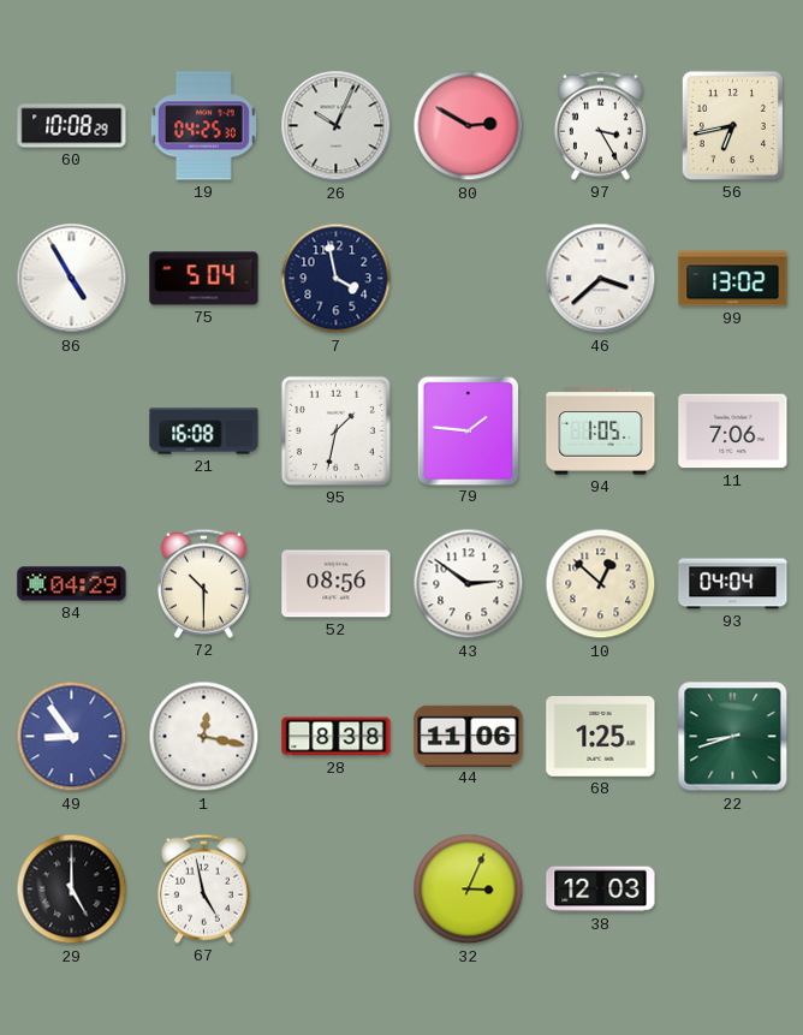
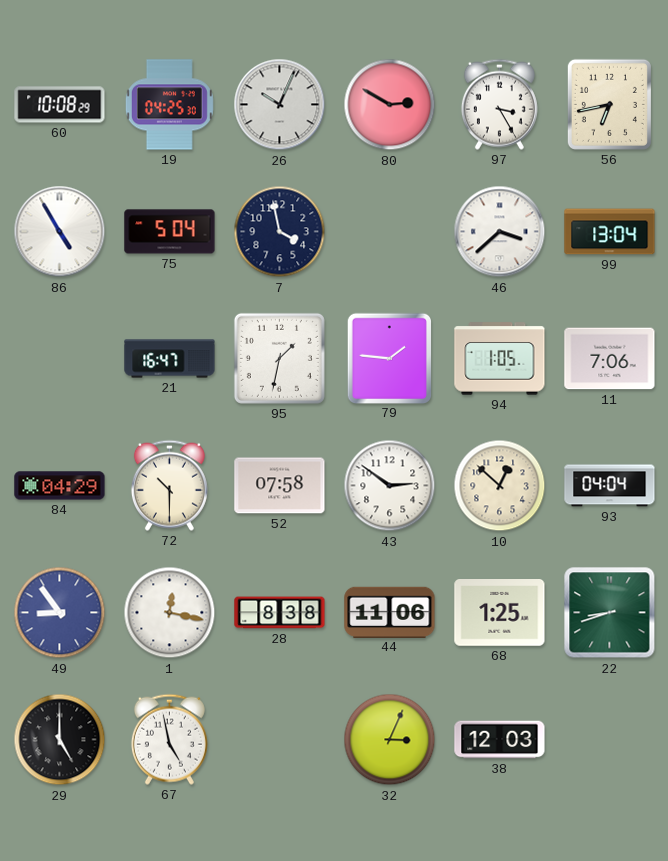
99: 13:02 -> 13:04
21: 16:08 -> 16:47
52: 08:56 -> 07:58
